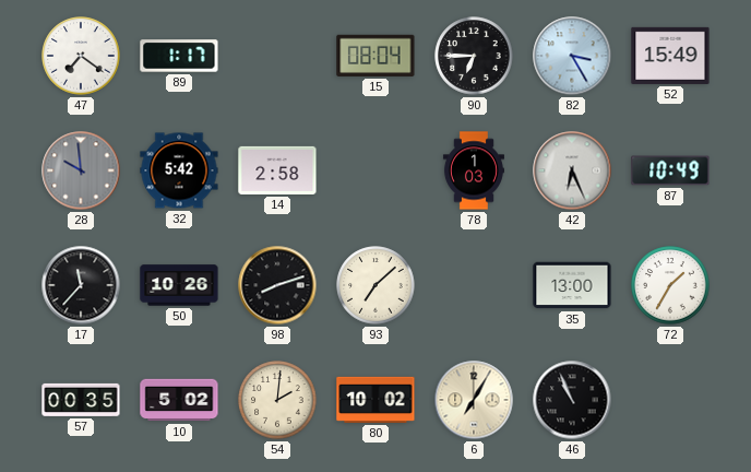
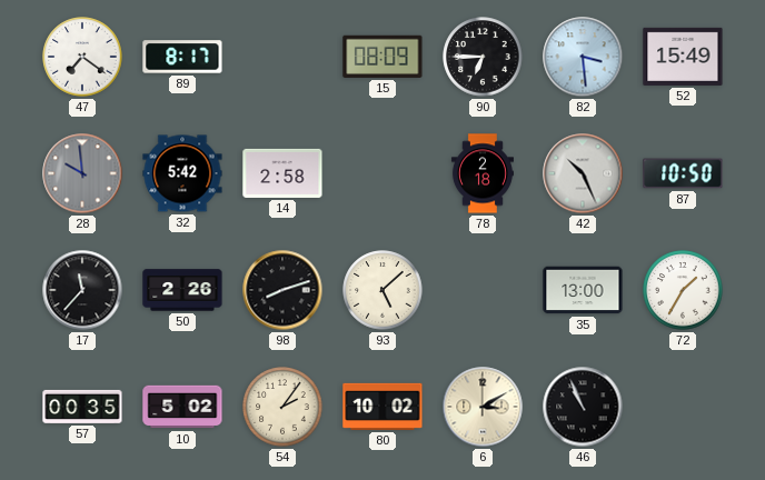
89: 1:17 -> 8:17
15: 08:04 -> 08:09
82: 3:25 -> 3:29
78: 1:03 -> 2:18
42: 6:26 -> 10:26
87: 10:49 -> 10:50
50: 10:26 -> 2:26
93: 7:08 -> 5:08
54: 2:01 -> 2:06
6: 7:05 -> 3:10
